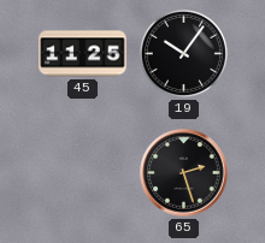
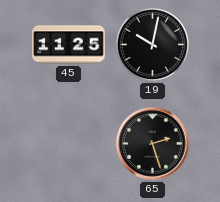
19: 10:06 -> 10:02
